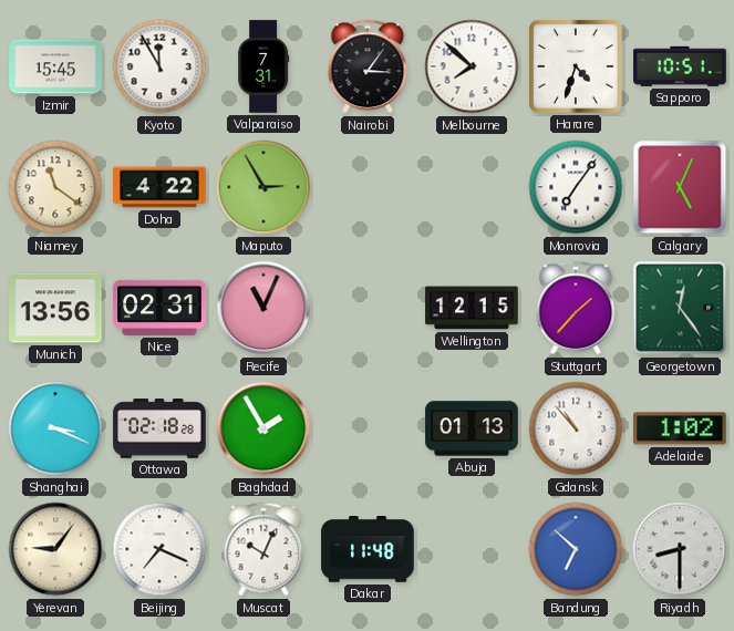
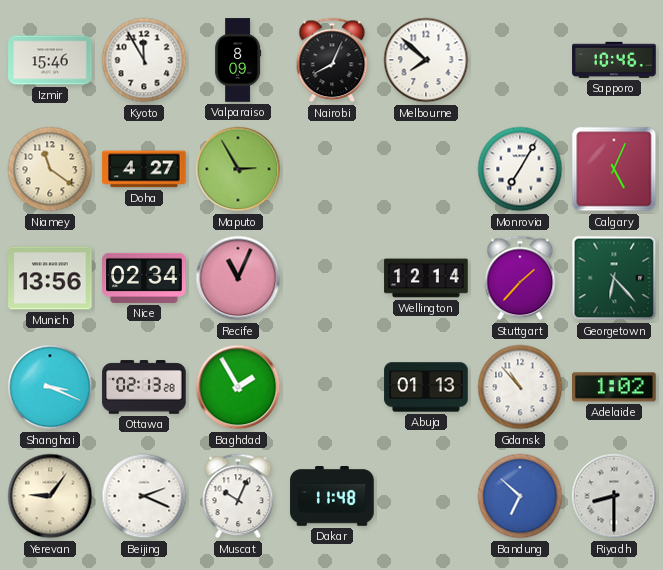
Izmir: 15:45 -> 15:46
Valparaiso: 7:31 -> 8:09
Nairobi: 3:06 -> 8:04
Harare: 4:33 -> none
Sapporo: 10:51 -> 10:46
Doha: 4:22 -> 4:27
Monrovia: 7:06 -> 7:05
Nice: 02:31 -> 02:34
Wellington: 12:15 -> 12:14
Georgetown: 12:24 -> 6:23
Ottawa: 02:18 -> 02:13
Beijing: 7:19 -> 2:19
